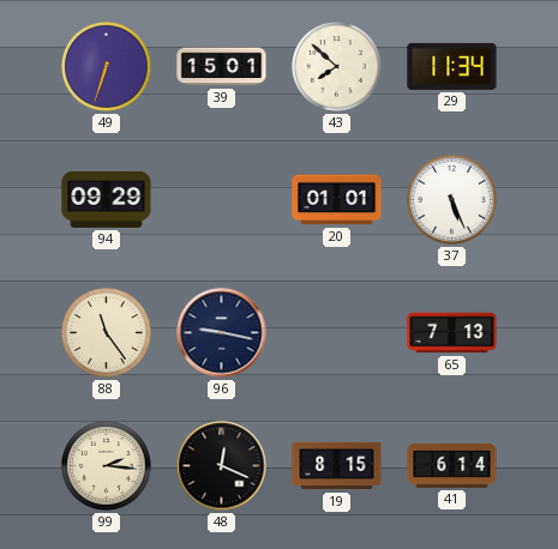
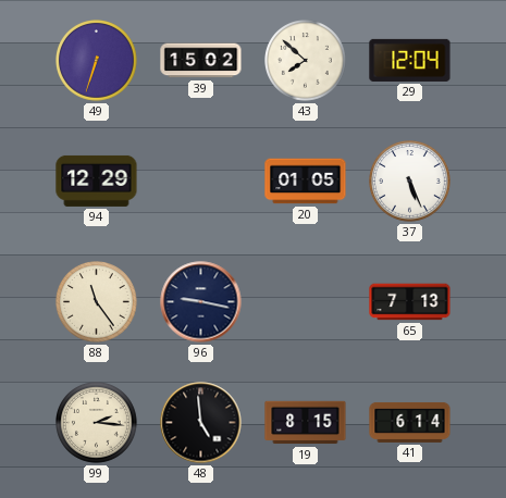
39: 15:01 -> 15:02
29: 11:34 -> 12:04
94: 09:29 -> 12:29
20: 01:01 -> 01:05
48: 12:19 -> 4:59
